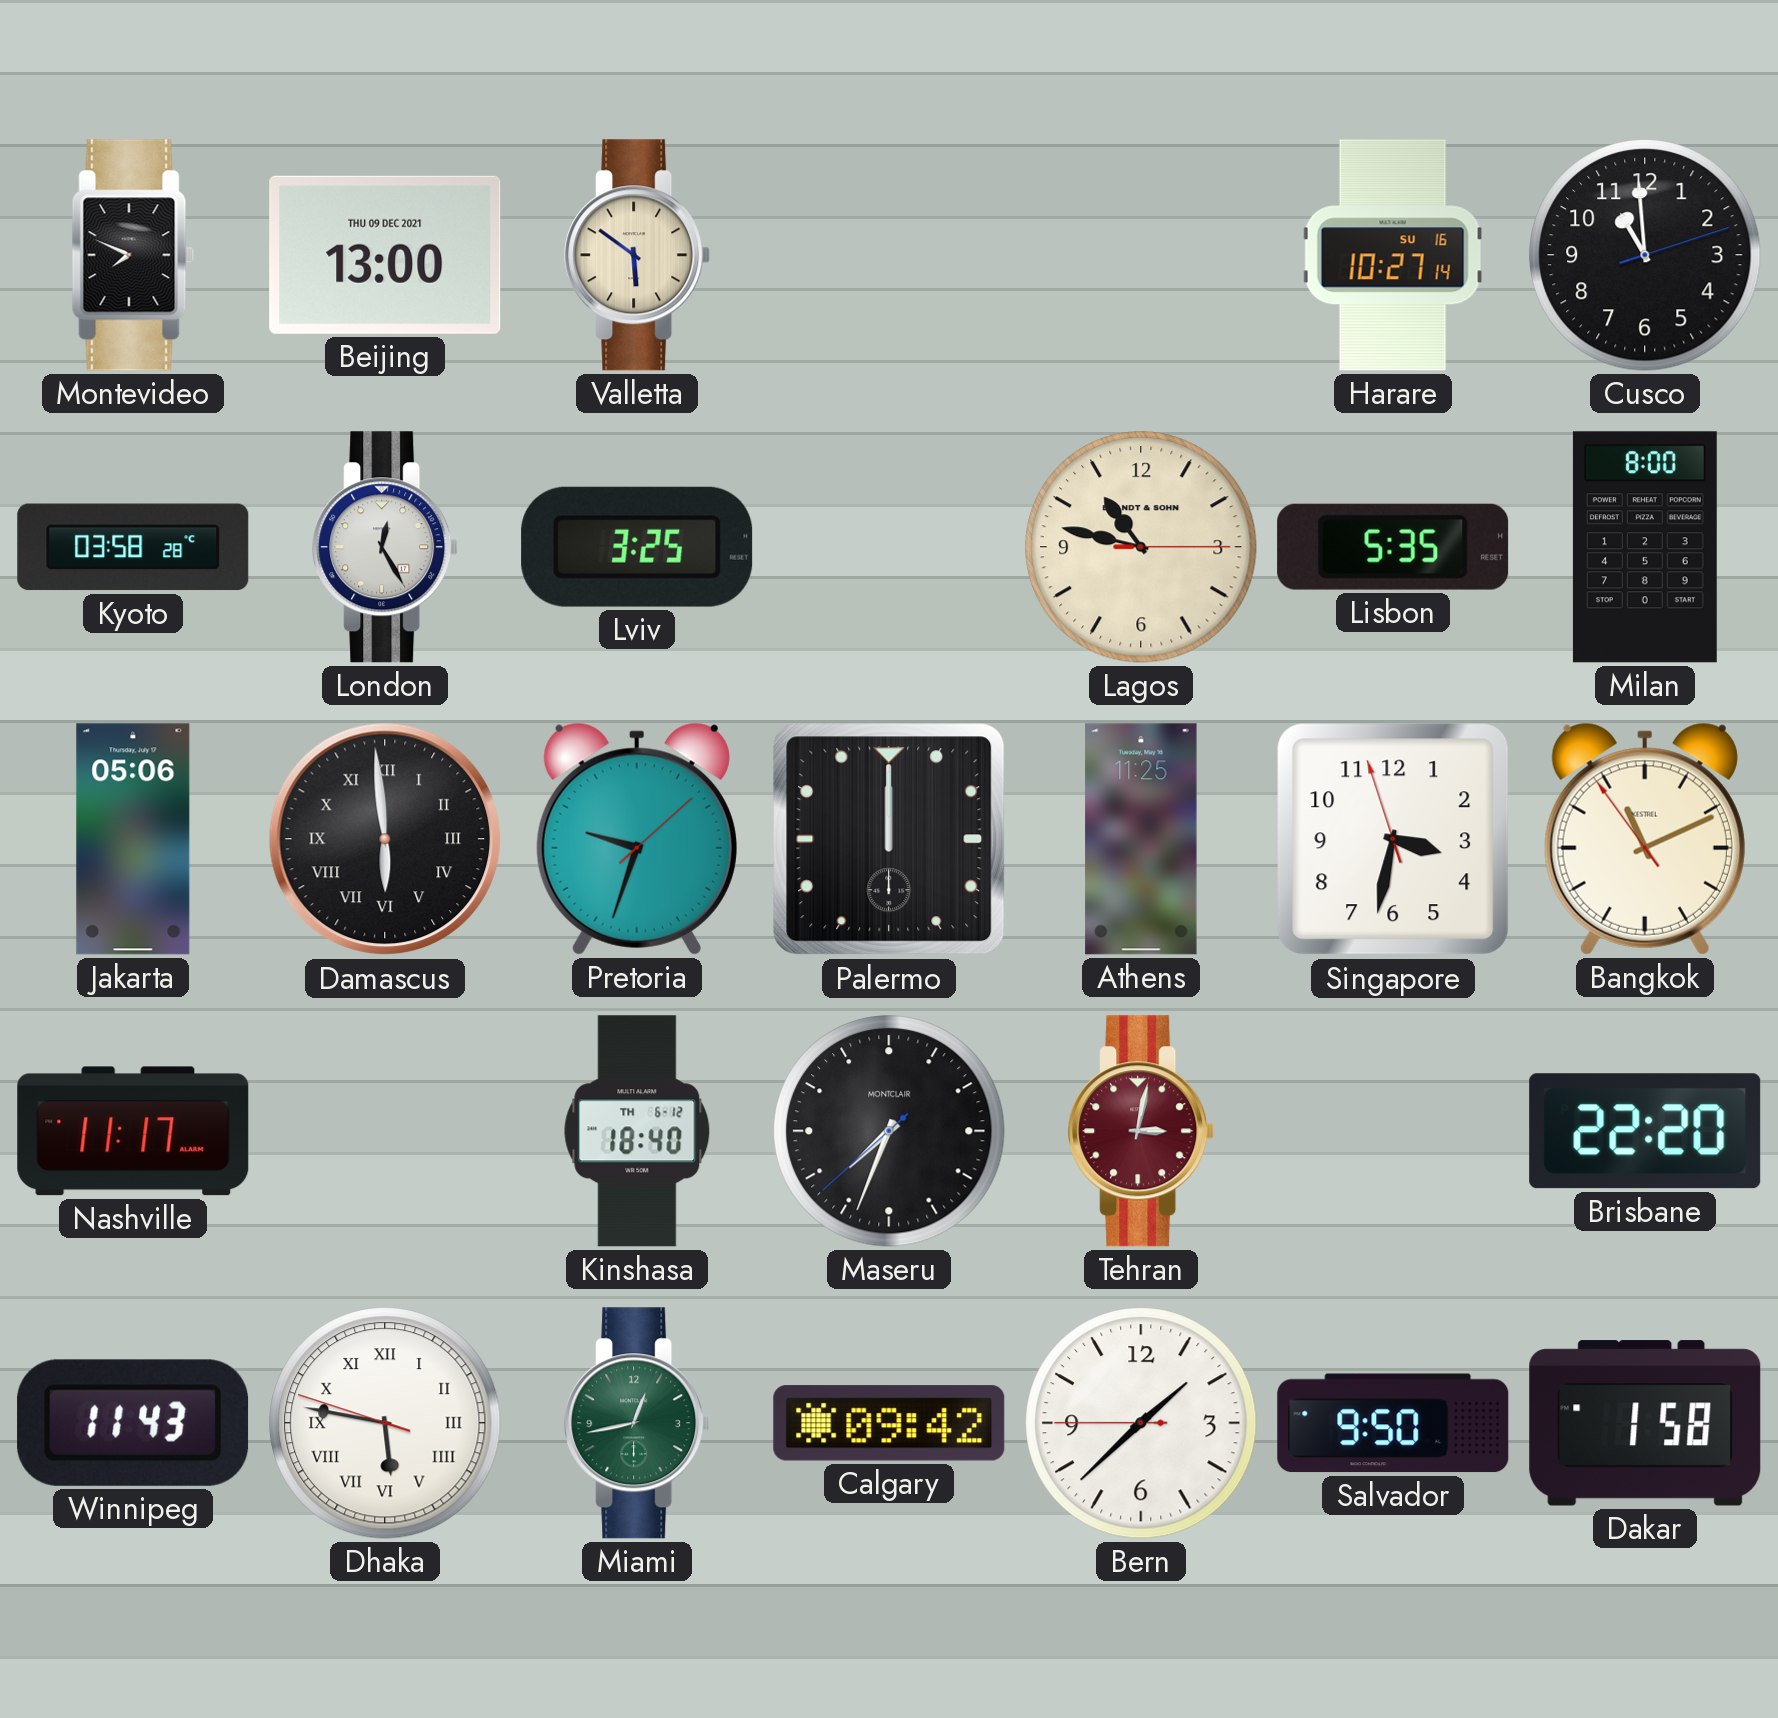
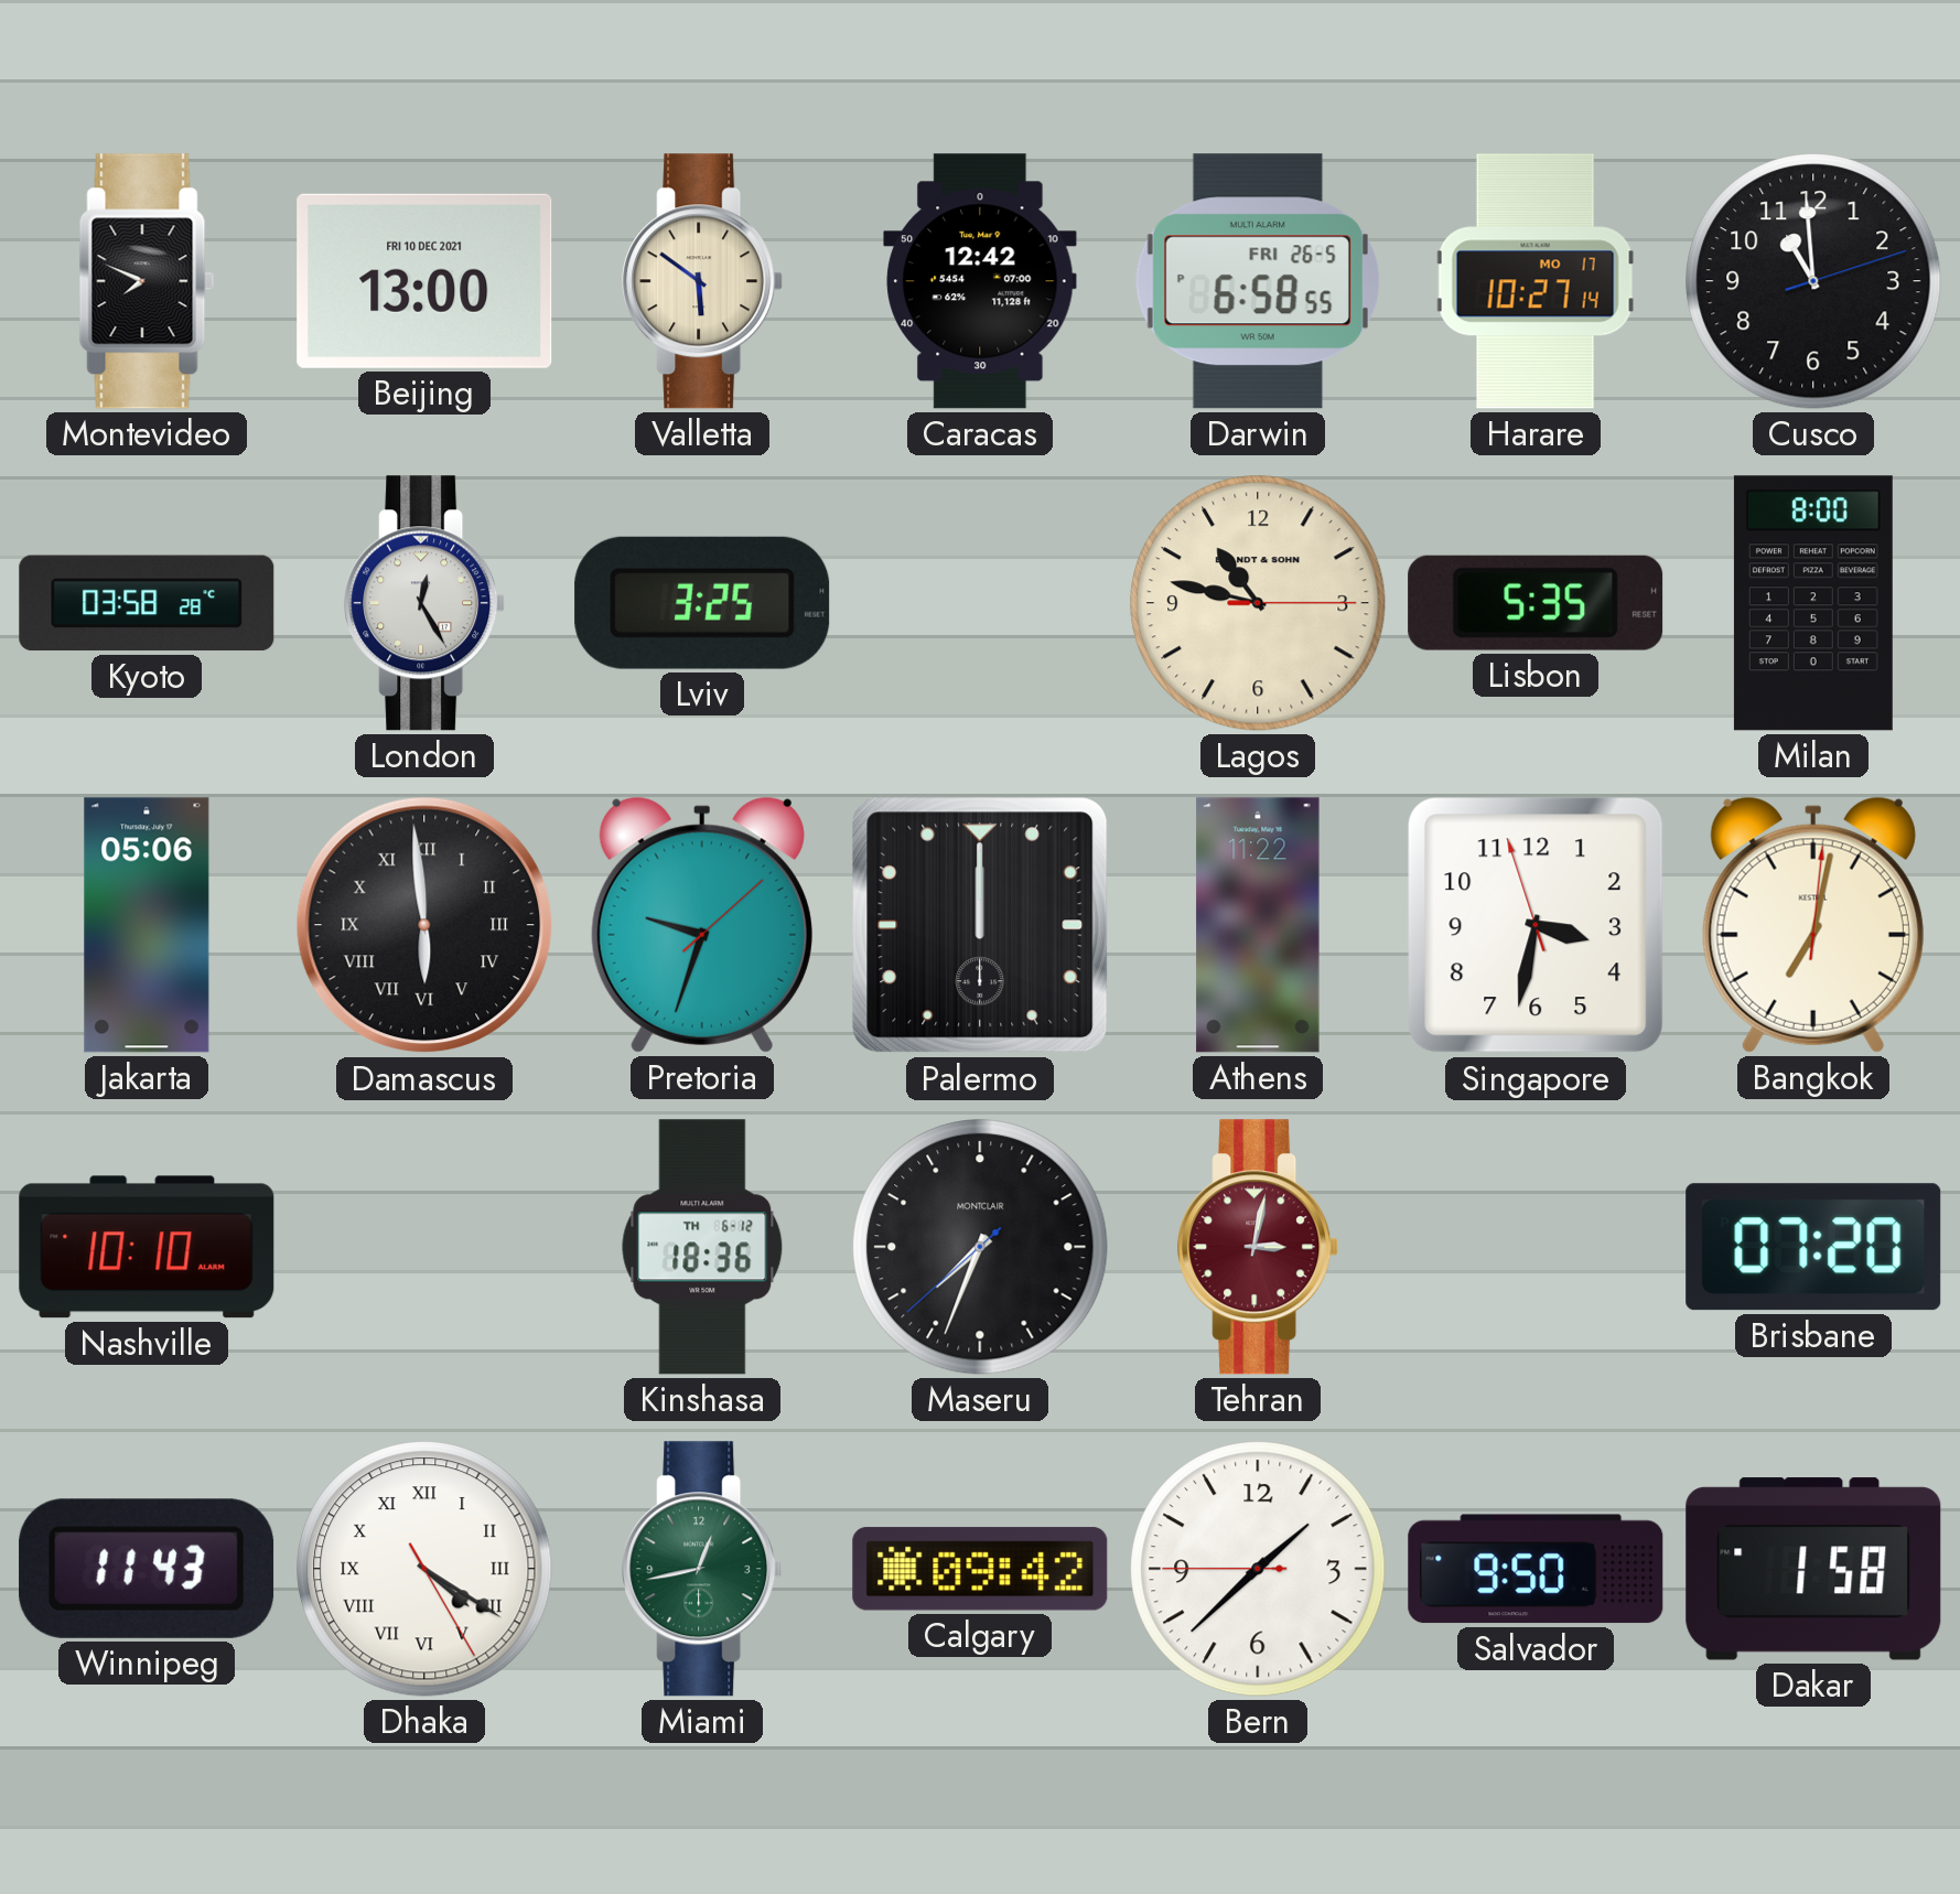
Beijing date: THU 09 DEC 2021 -> FRI 10 DEC 2021
Caracas: none -> 12:42
Darwin: none -> 6:58
Harare date: SU 16 -> MO 17
Athens: 11:25 -> 11:22
Bangkok: 11:10 -> 7:02
Nashville: 11:17 -> 10:10
Kinshasa: 18:40 -> 18:36
Brisbane: 22:20 -> 07:20
Dhaka: 5:46 -> 4:20
